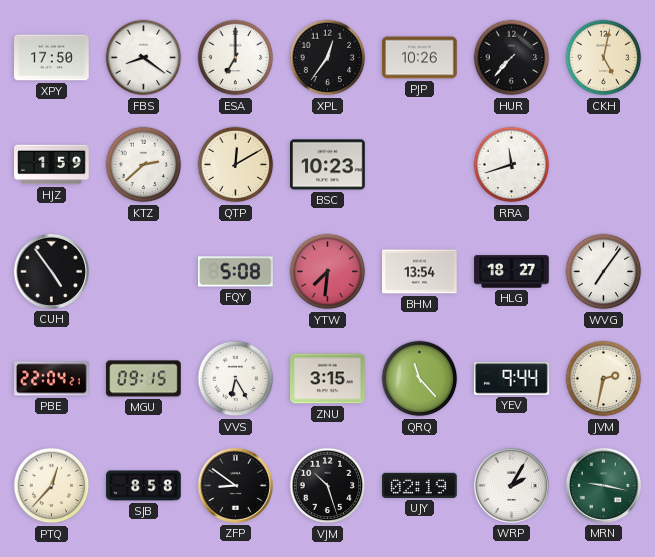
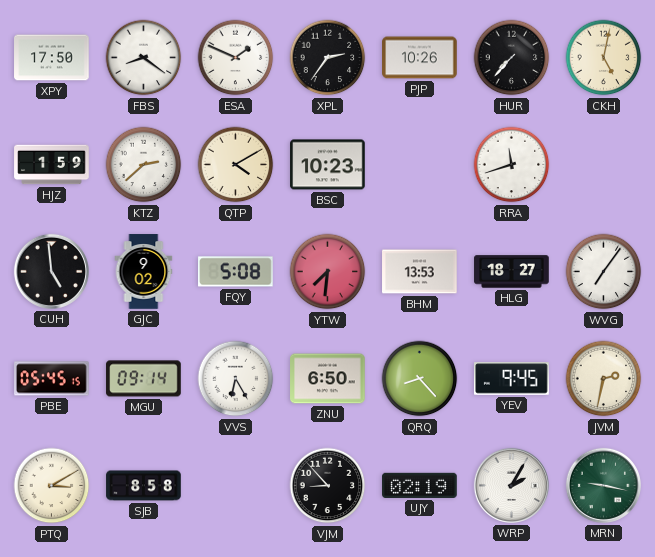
ESA: 7:00 -> 1:49
XPL: 12:36 -> 2:36
QTP: 12:10 -> 4:10
CUH: 4:54 -> 4:59
GJC: none -> 9:02
BHM: 13:54 -> 13:53
PBE: 22:04 -> 05:45
MGU: 09:15 -> 09:14
ZNU: 3:15 -> 6:50
QRQ: 11:23 -> 8:23
YEV: 9:44 -> 9:45
PTQ: 12:37 -> 3:10
ZFP: 8:51 -> none
VJM: 10:27 -> 8:53
